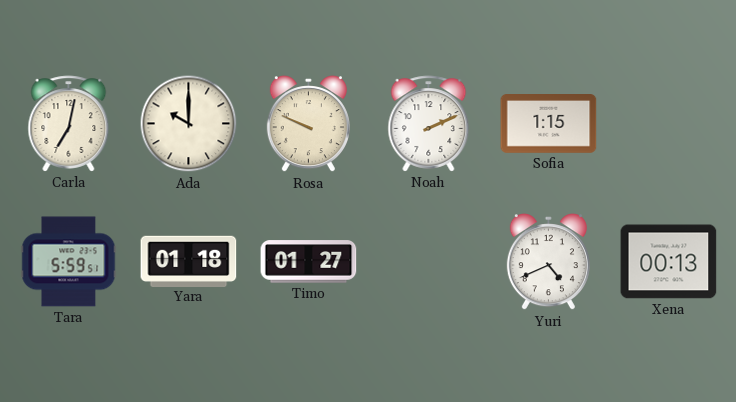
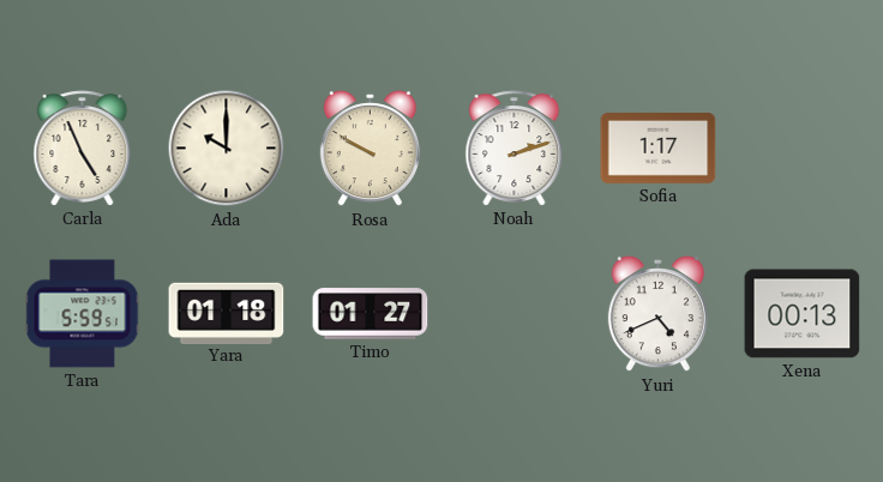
Carla: 7:02 -> 4:56
Rosa: 9:49 -> 9:50
Noah: 2:11 -> 2:12
Sofia: 1:15 -> 1:17
